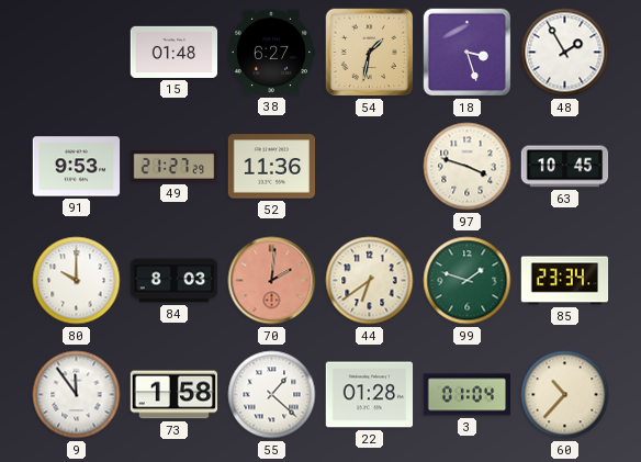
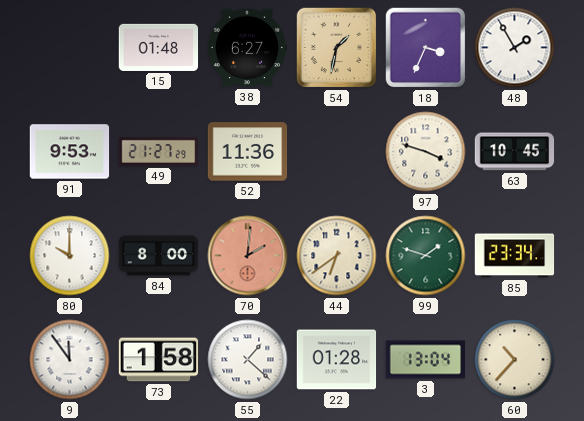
18: 3:27 -> 3:34
84: 8:03 -> 8:00
3: 01:04 -> 13:04
